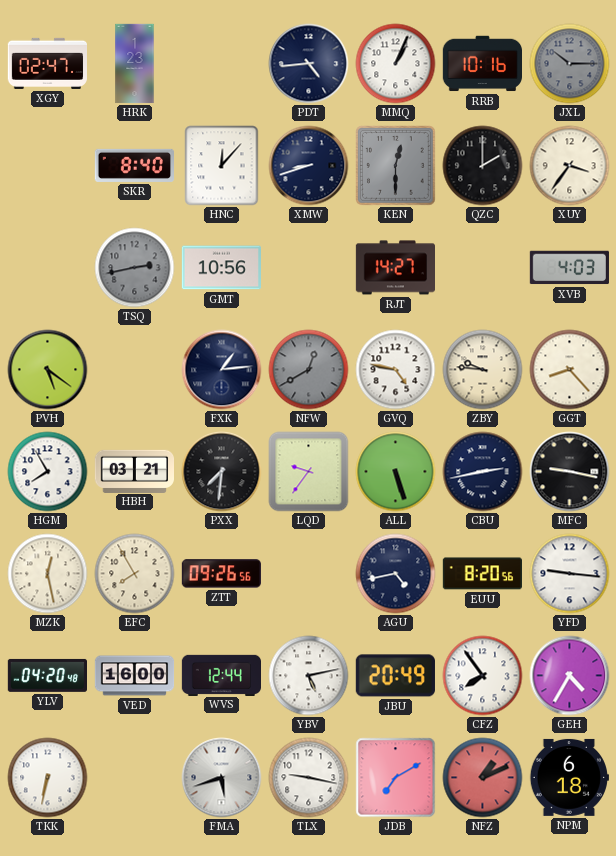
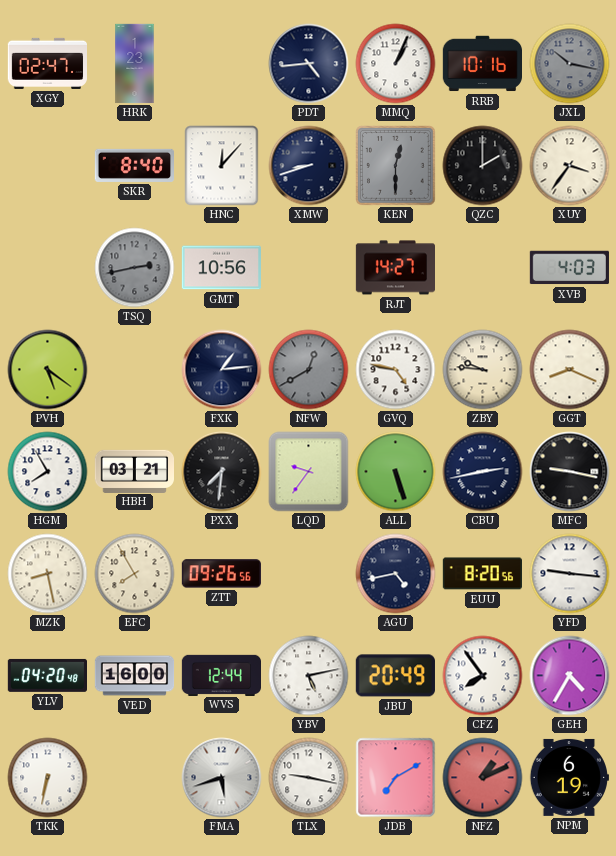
JXL: 10:15 -> 10:17
GGT: 8:23 -> 8:19
MZK: 12:28 -> 8:28
NPM: 6:18 -> 6:19
